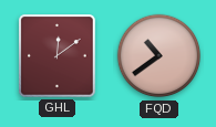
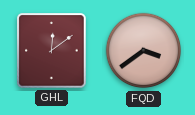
FQD: 10:39 -> 3:39
